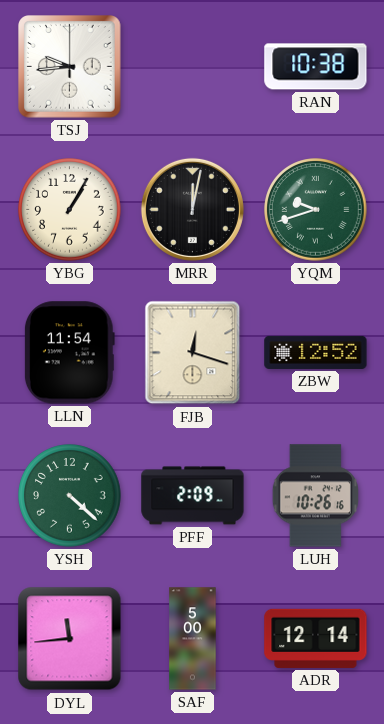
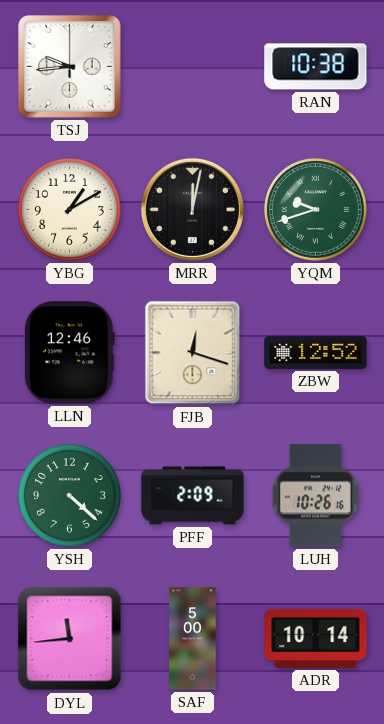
YBG: 1:05 -> 1:10
LLN: 11:54 -> 12:46
ADR: 12:14 -> 10:14
